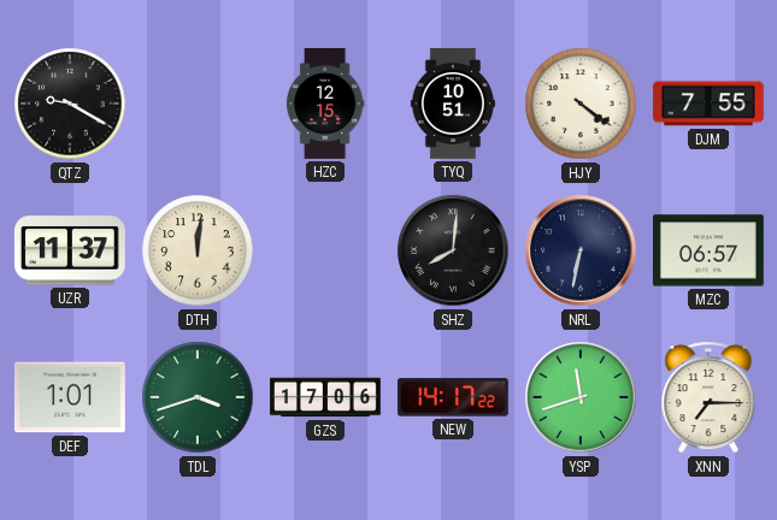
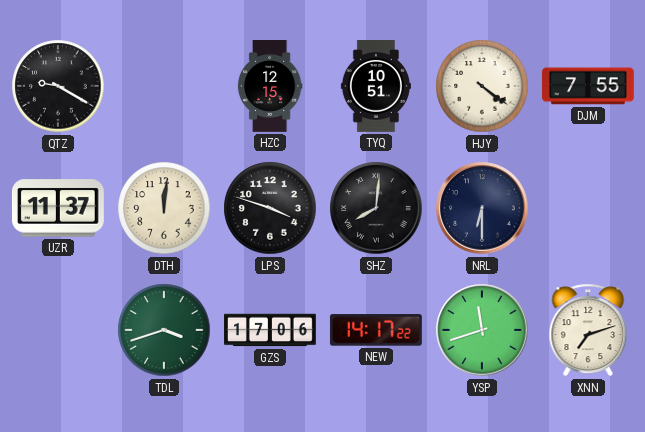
LPS: none -> 3:48
NRL: 6:32 -> 6:30
MZC: 06:57 -> none
DEF: 1:01 -> none
XNN: 7:15 -> 7:12
